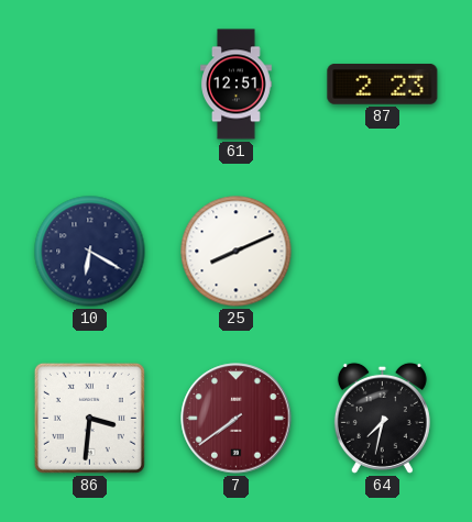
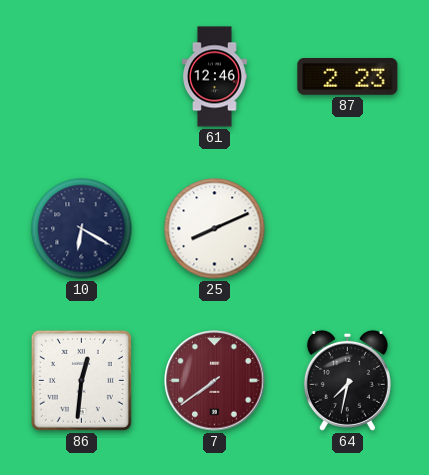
61: 12:51 -> 12:46
86: 3:31 -> 12:31
